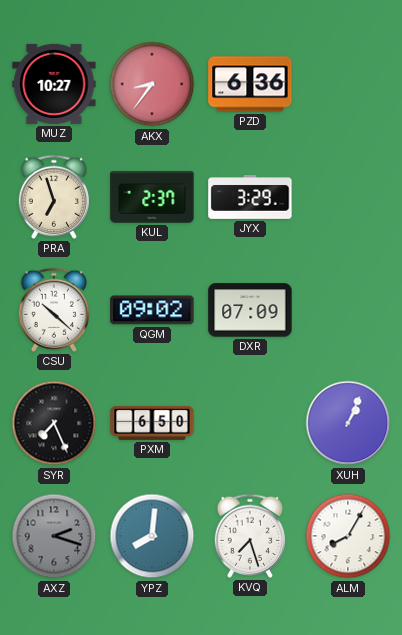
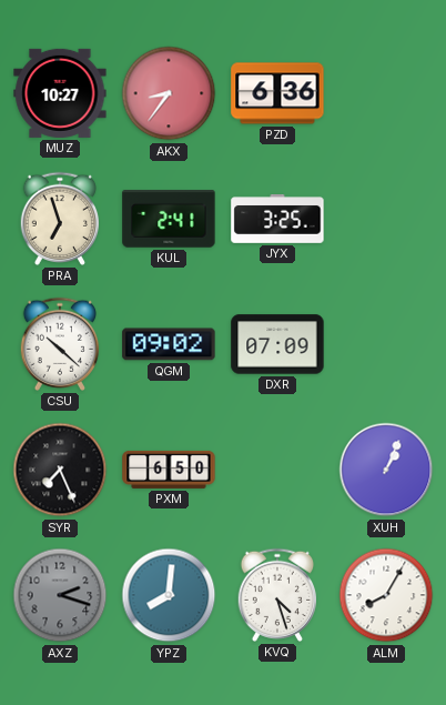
KUL: 2:37 -> 2:41
JYX: 3:29 -> 3:25
KVQ: 7:27 -> 4:27
